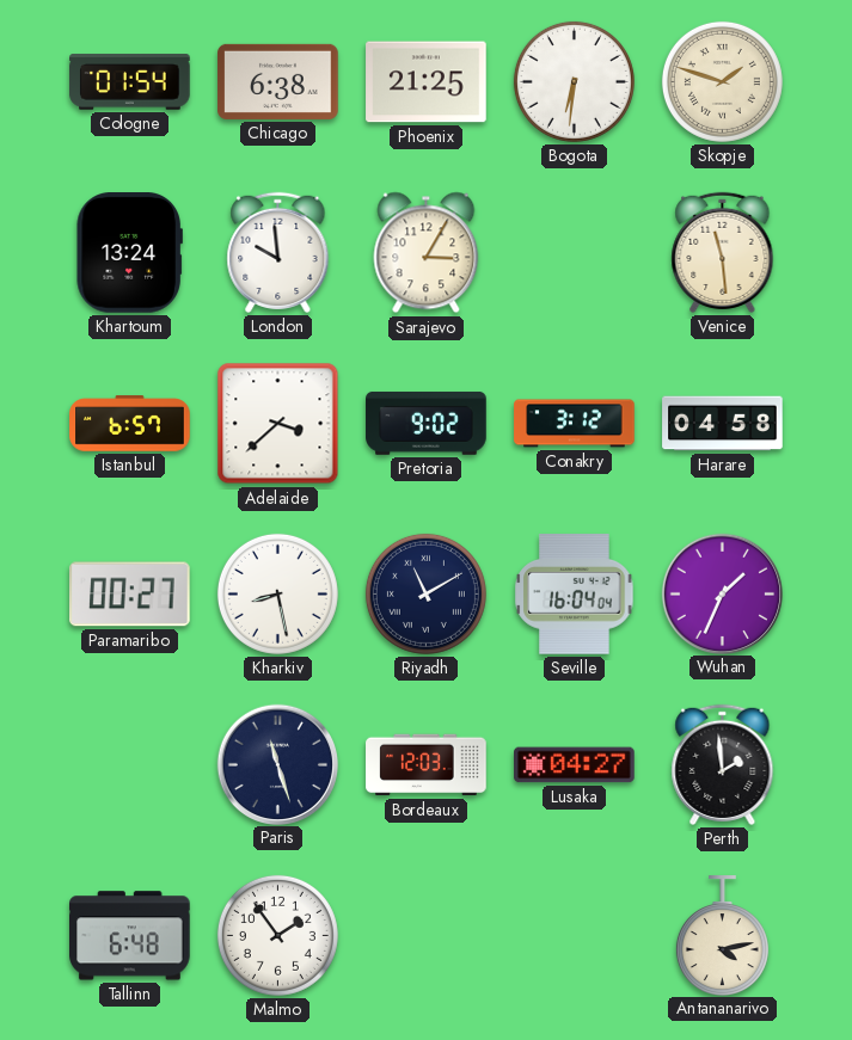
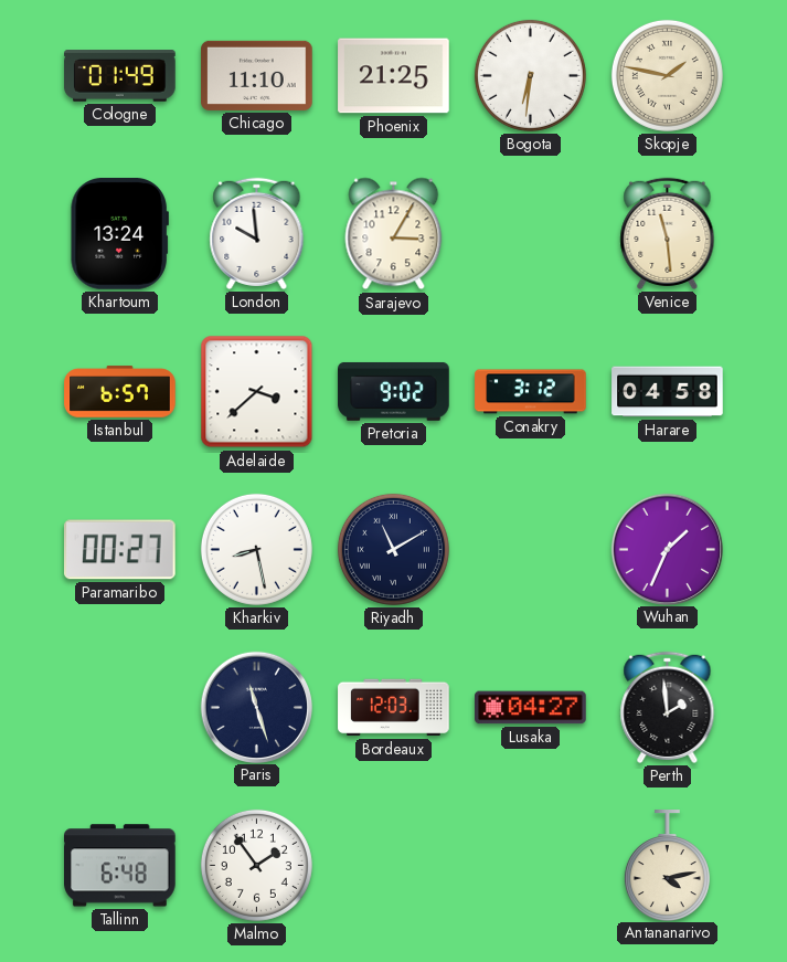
Cologne: 01:54 -> 01:49
Chicago: 6:38 -> 11:10
Skopje: 1:48 -> 1:47
Seville: 16:04 -> none
